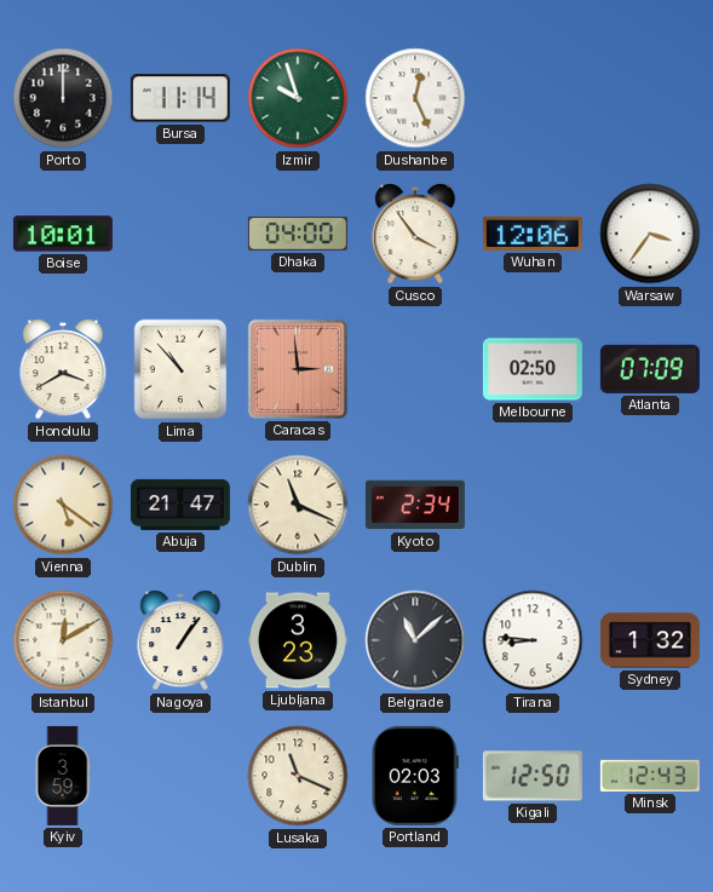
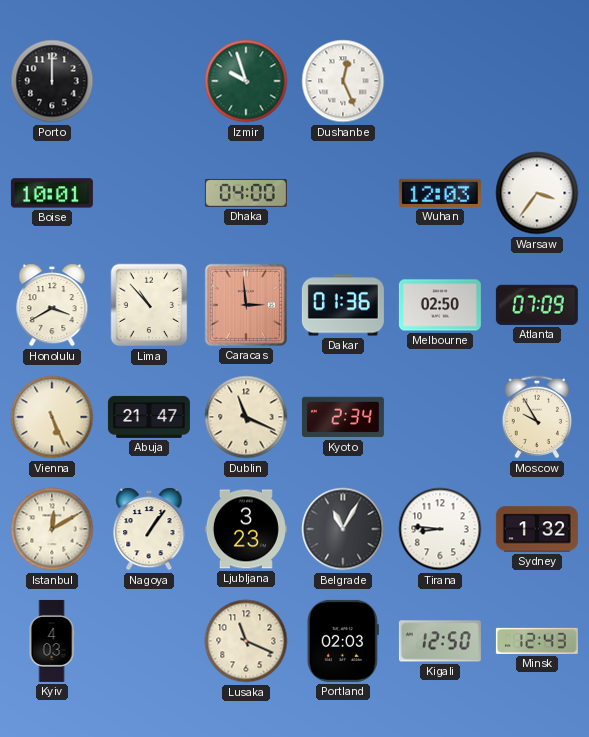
Bursa: 11:14 -> none
Cusco: 3:54 -> none
Wuhan: 12:06 -> 12:03
Dakar: none -> 01:36
Vienna: 5:21 -> 5:26
Moscow: none -> 9:55
Belgrade: 11:08 -> 11:05
Kyiv: 3:59 -> 4:03
